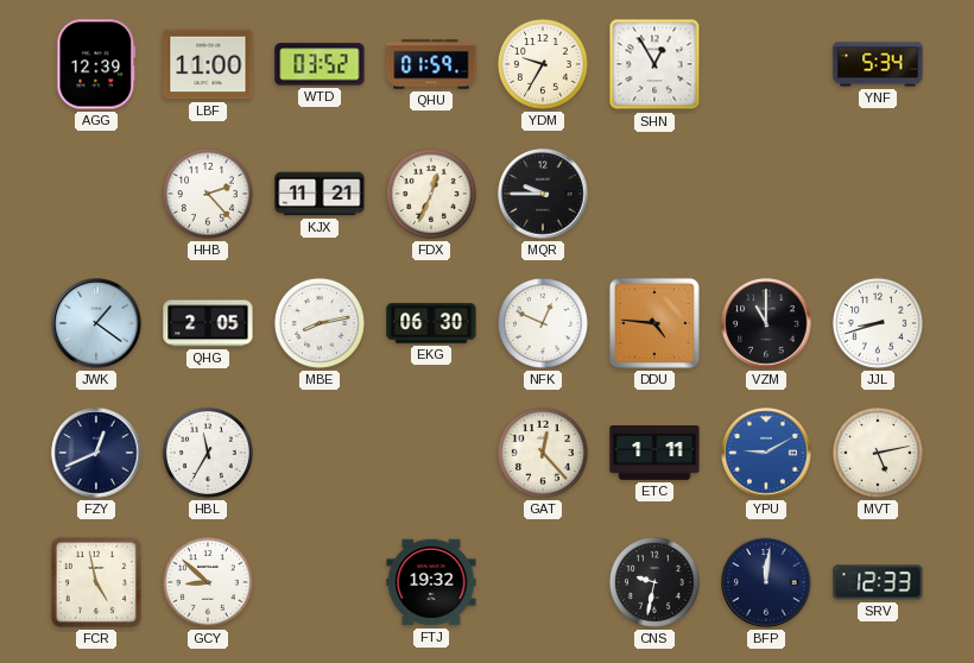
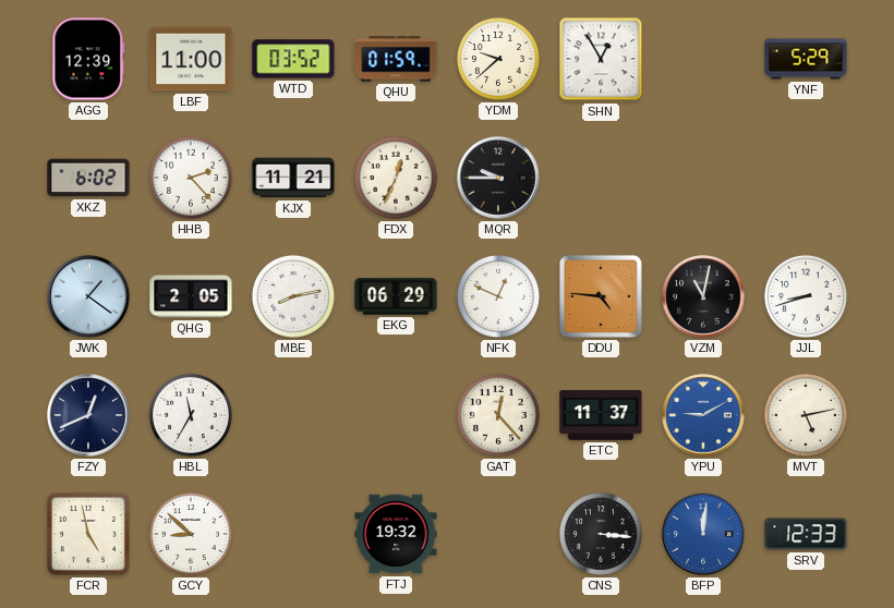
YDM: 9:35 -> 9:38
YNF: 5:34 -> 5:29
XKZ: none -> 6:02
EKG: 06:30 -> 06:29
VZM: 11:00 -> 11:02
ETC: 1:11 -> 11:37
CNS: 9:32 -> 3:16
BFP dial: navy -> blue
